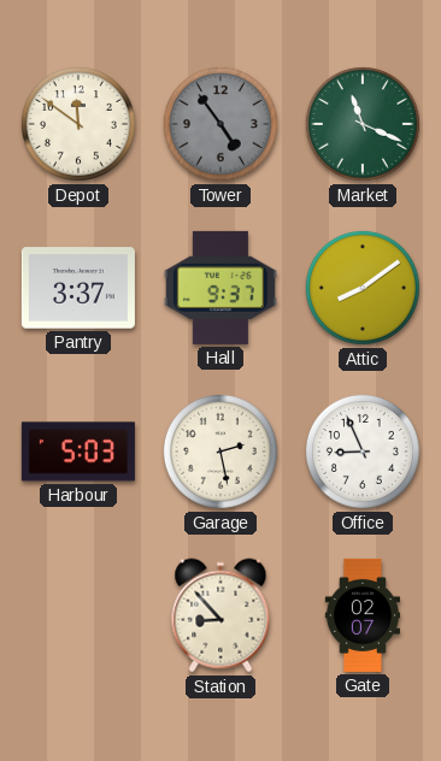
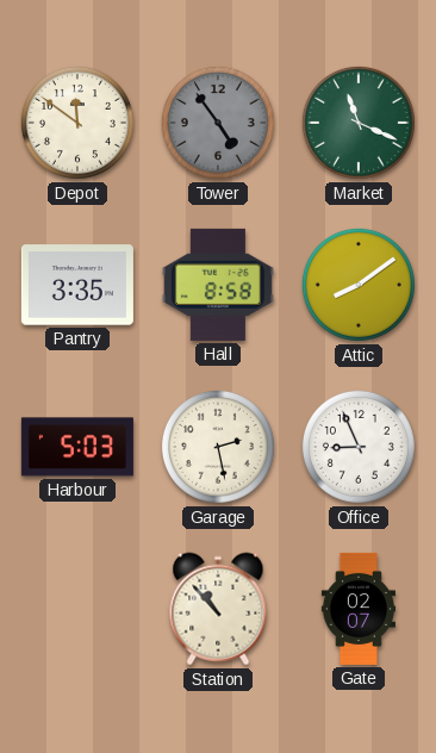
Pantry: 3:37 -> 3:35
Hall: 9:37 -> 8:58
Station: 8:53 -> 10:53
